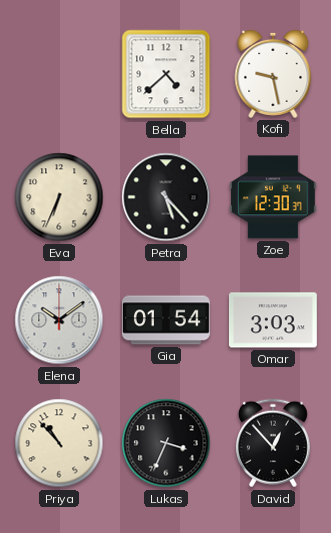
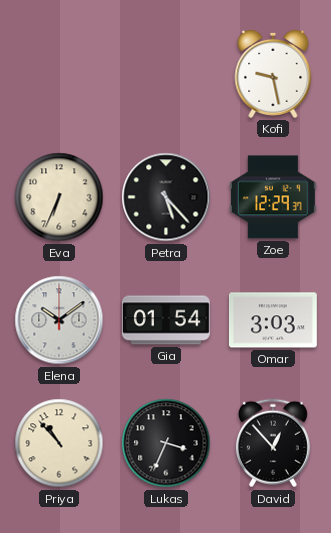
Bella: 4:38 -> none
Zoe: 12:30 -> 12:29
